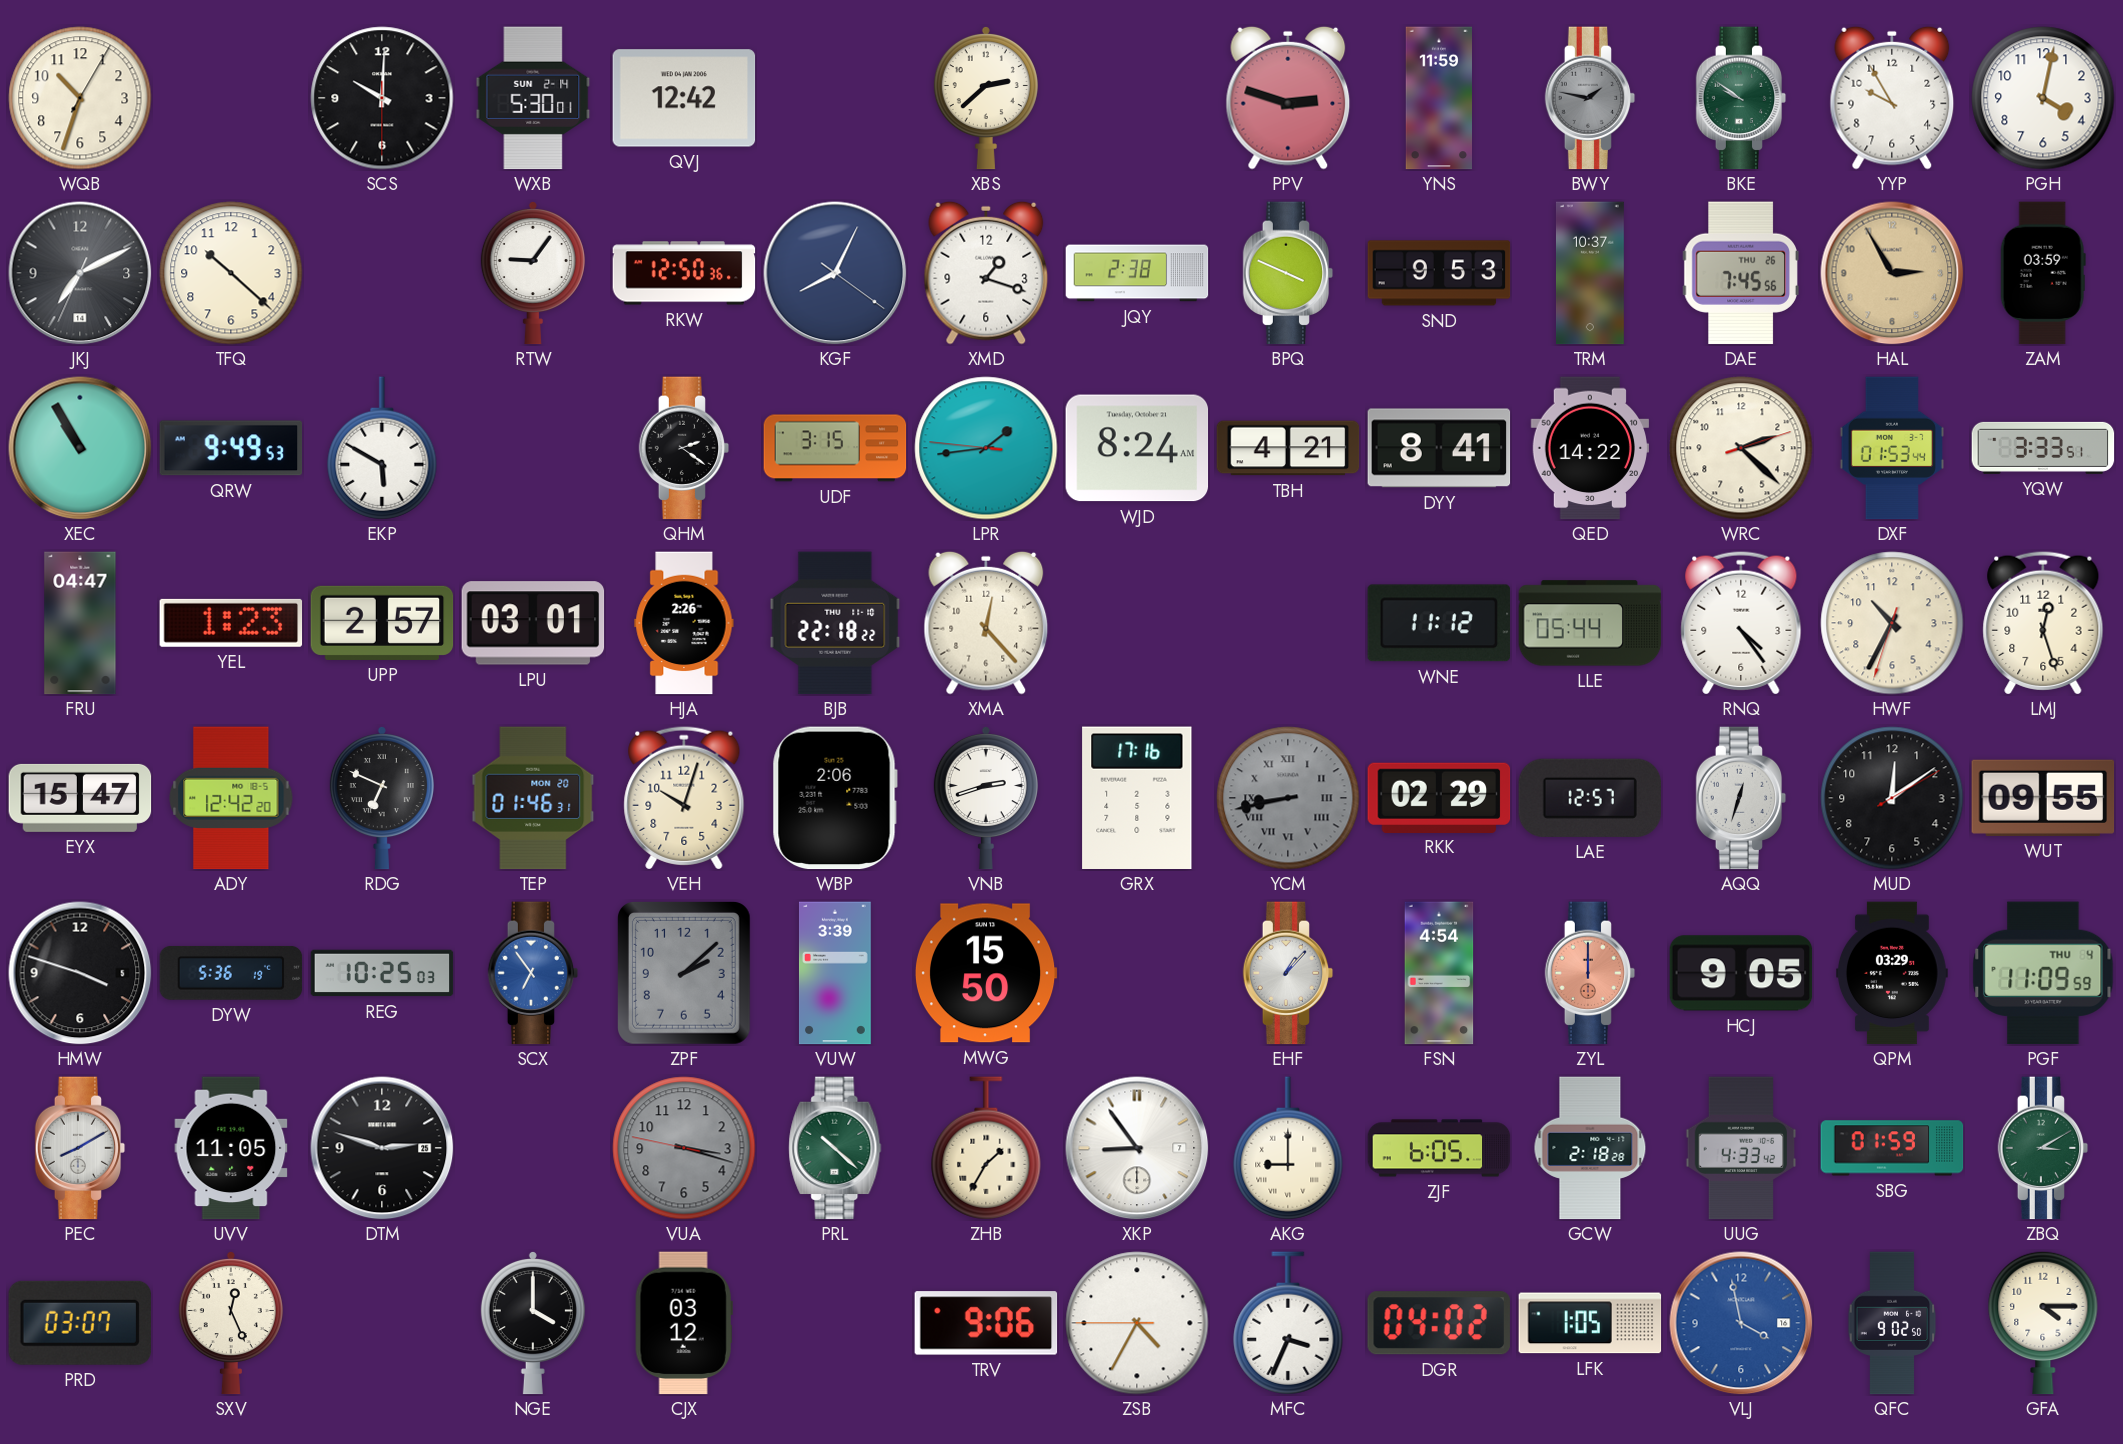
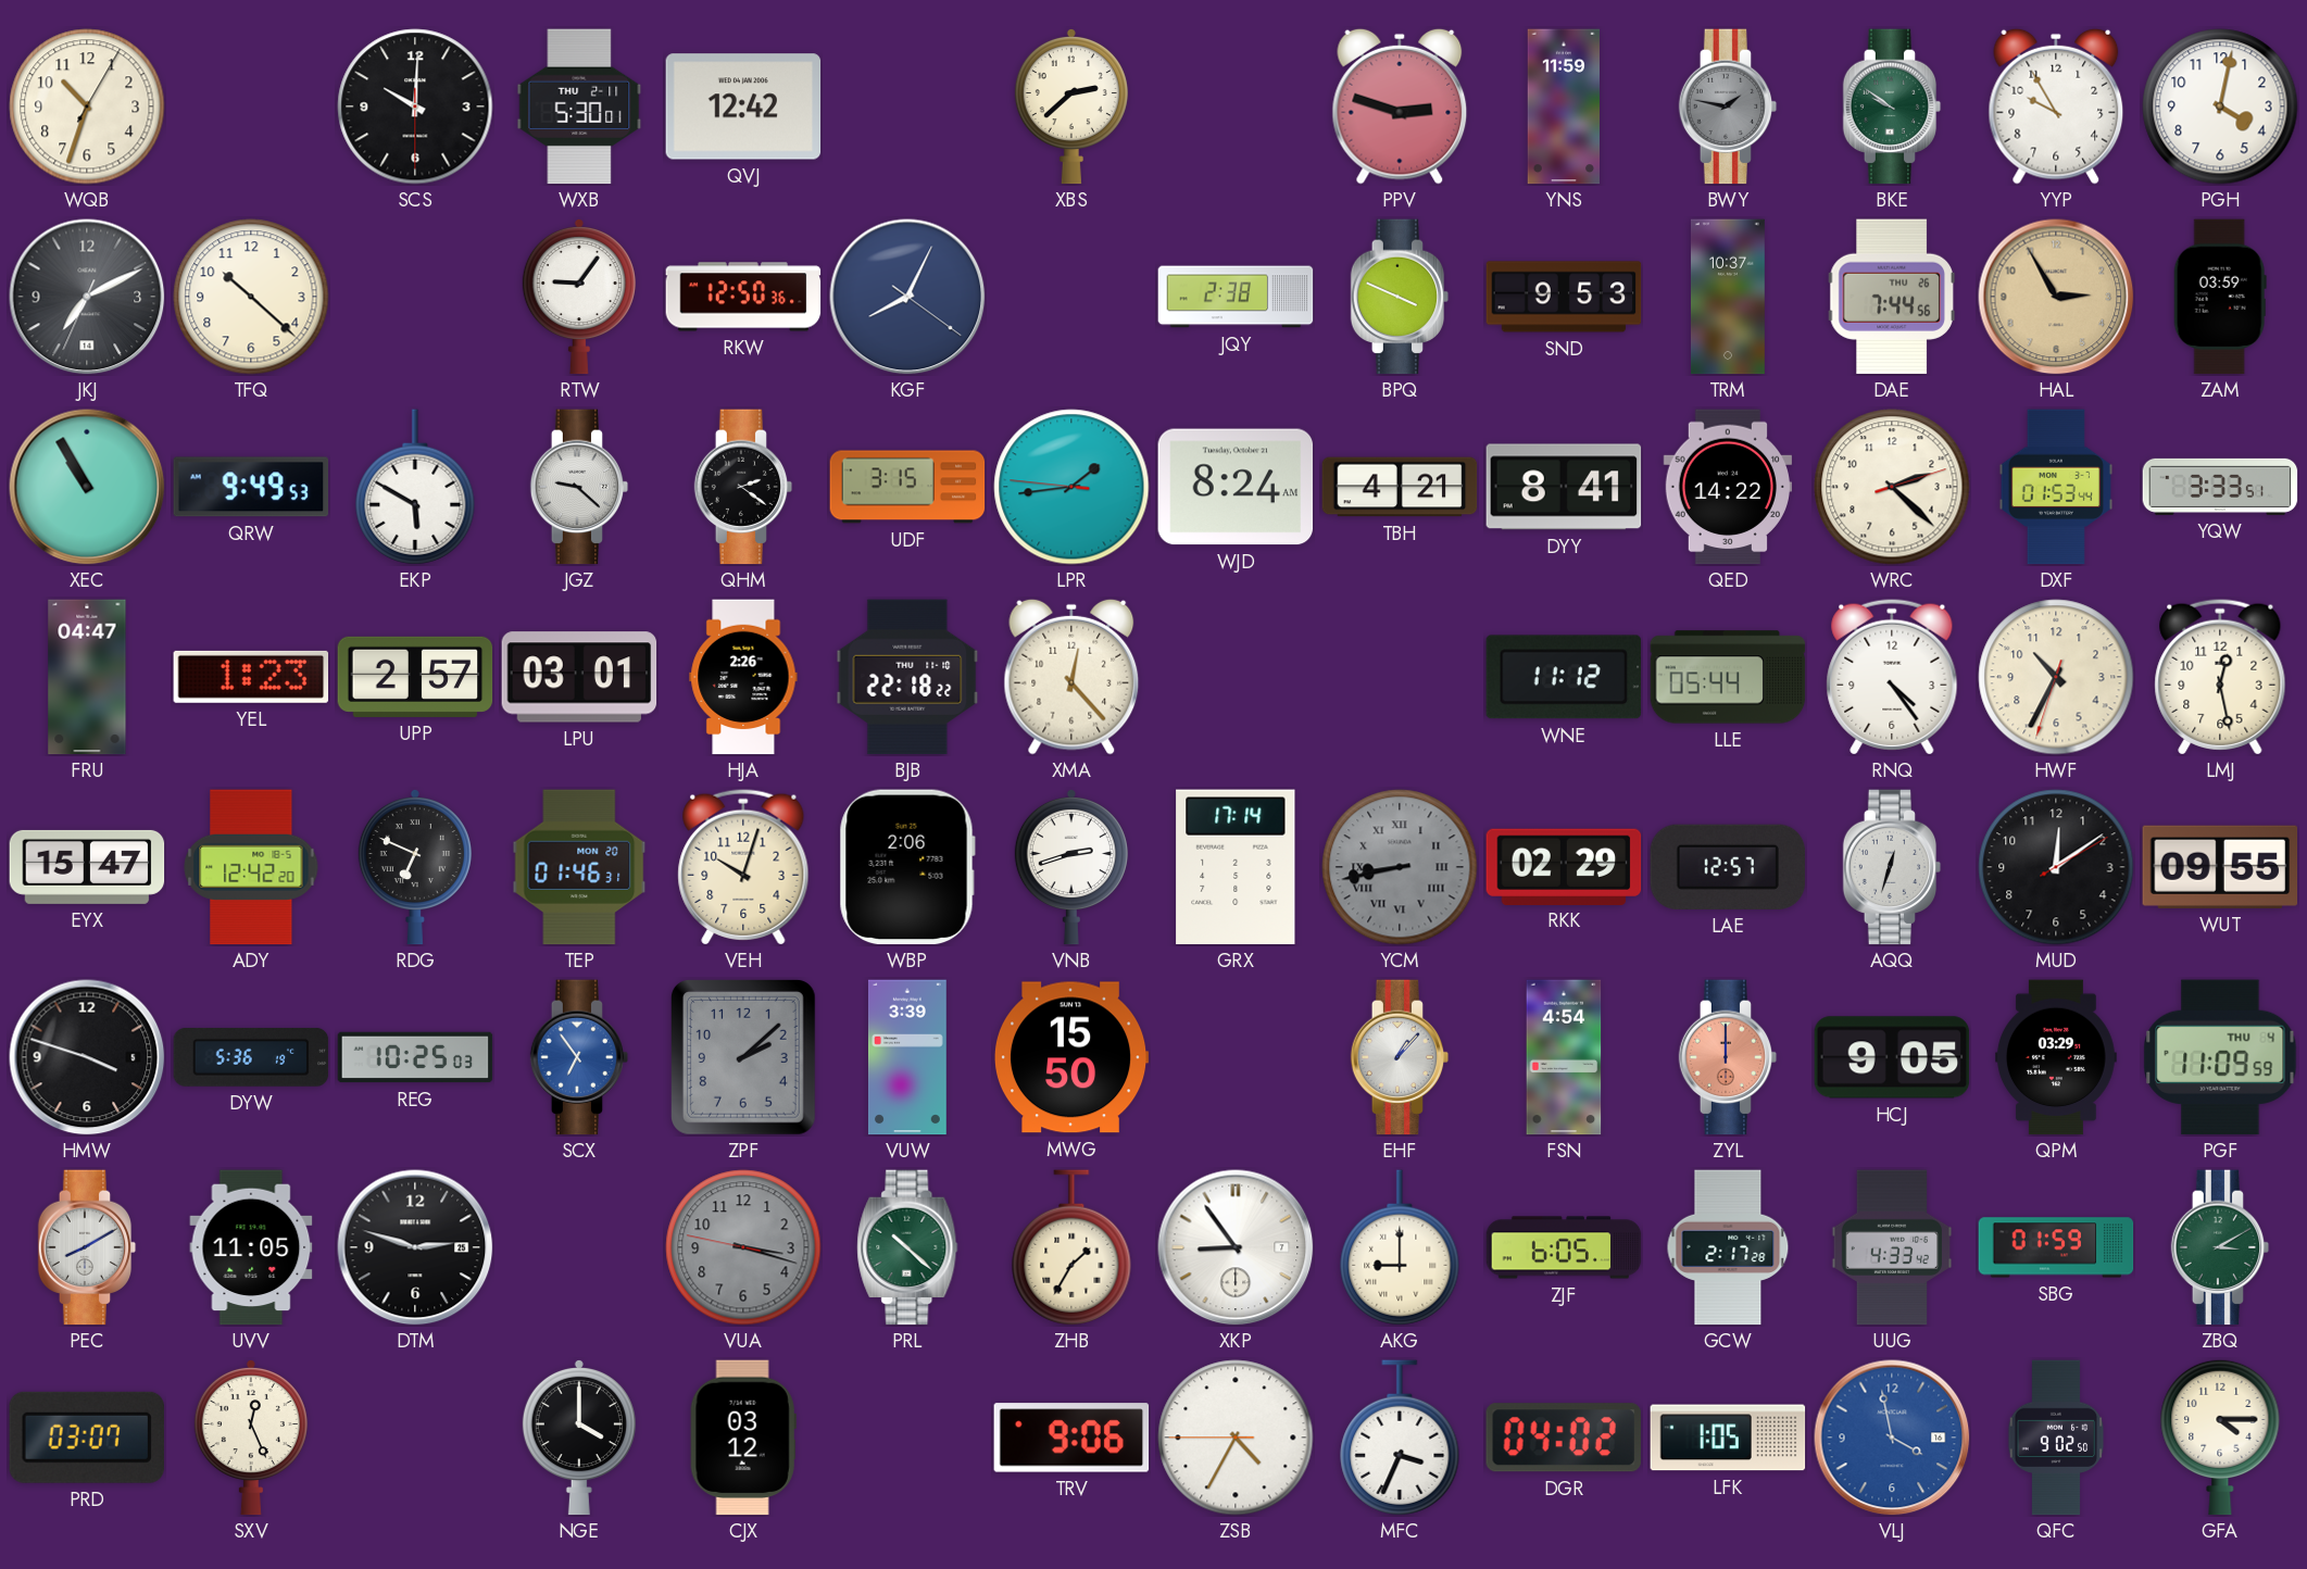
WXB date: SUN 2-14 -> THU 2-11
XMD: 1:18 -> none
DAE: 7:45 -> 7:44
JGZ: none -> 9:22
LMJ: 12:27 -> 12:28
GRX: 17:16 -> 17:14
GCW: 2:18 -> 2:17
